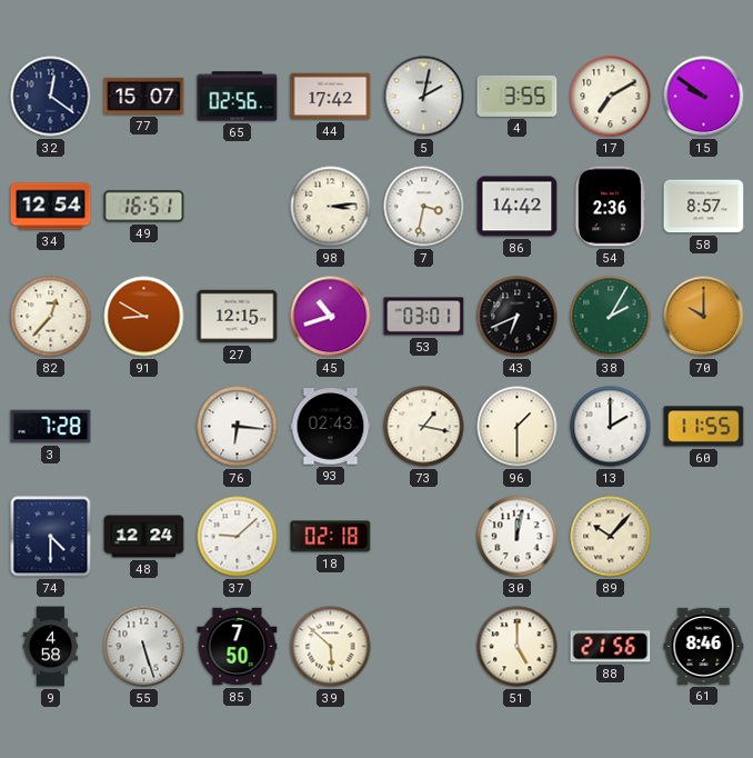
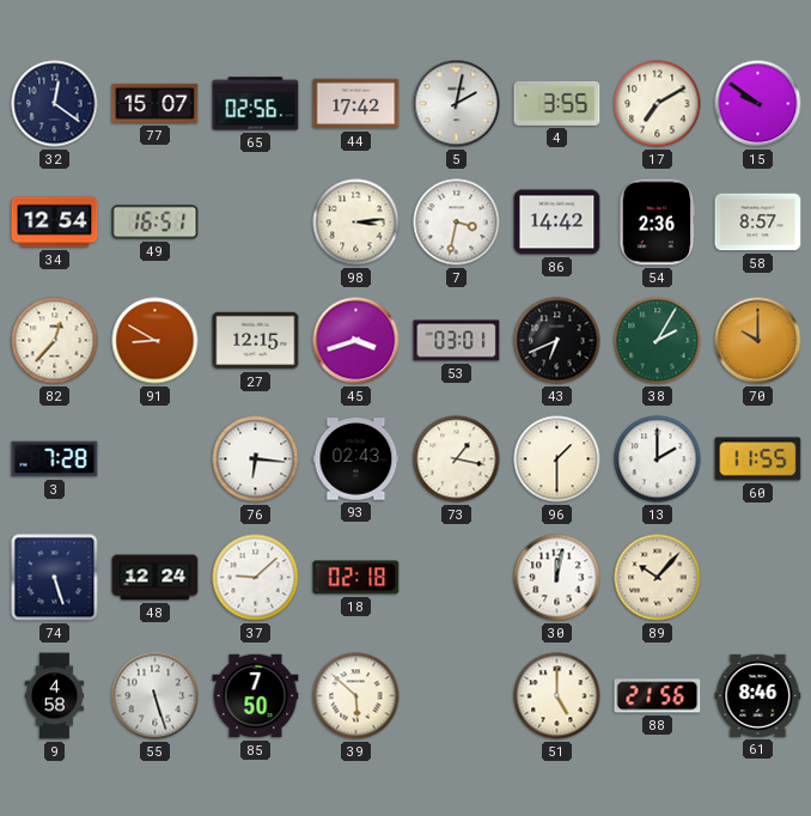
45: 10:42 -> 3:42
74: 4:30 -> 5:27
